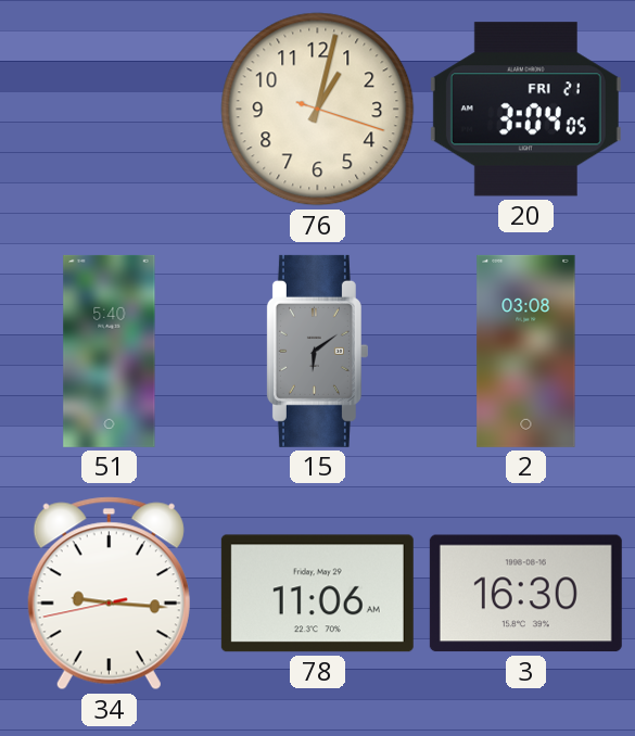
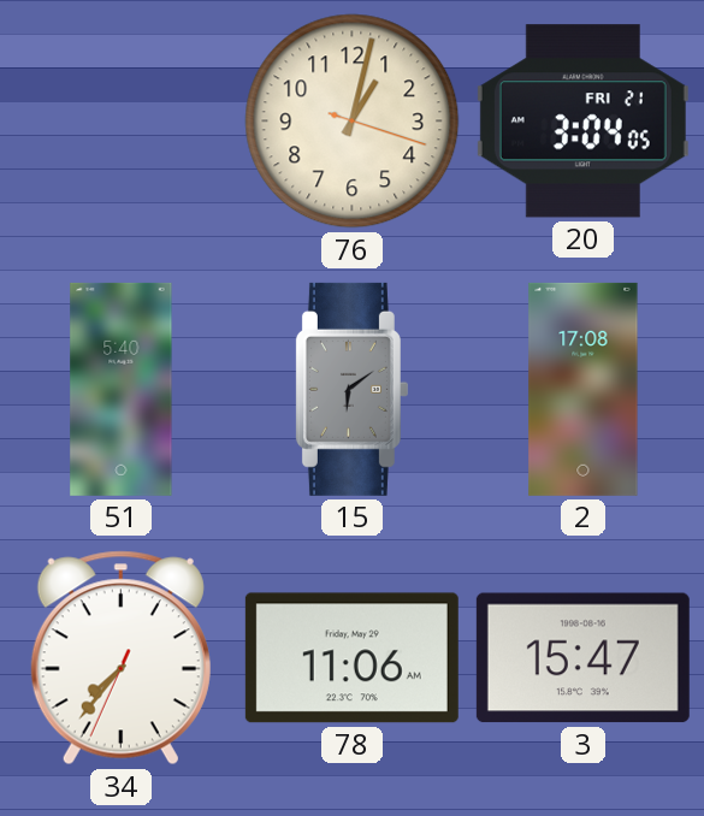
2: 03:08 -> 17:08
34: 9:15 -> 7:36
3: 16:30 -> 15:47
